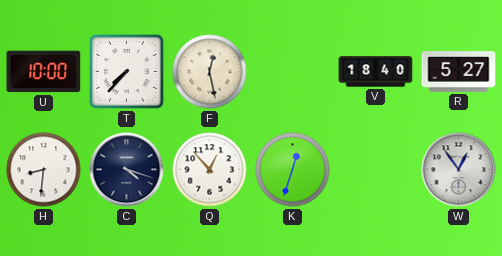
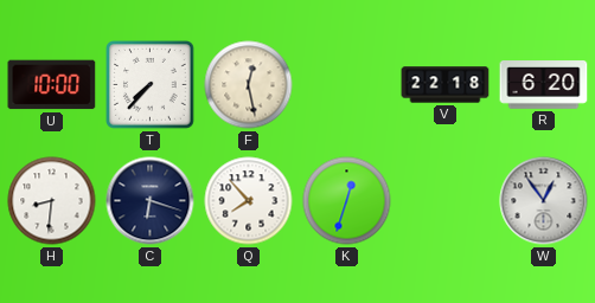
V: 18:40 -> 22:18
R: 5:27 -> 6:20
C: 4:18 -> 6:18
Q: 12:53 -> 7:53
